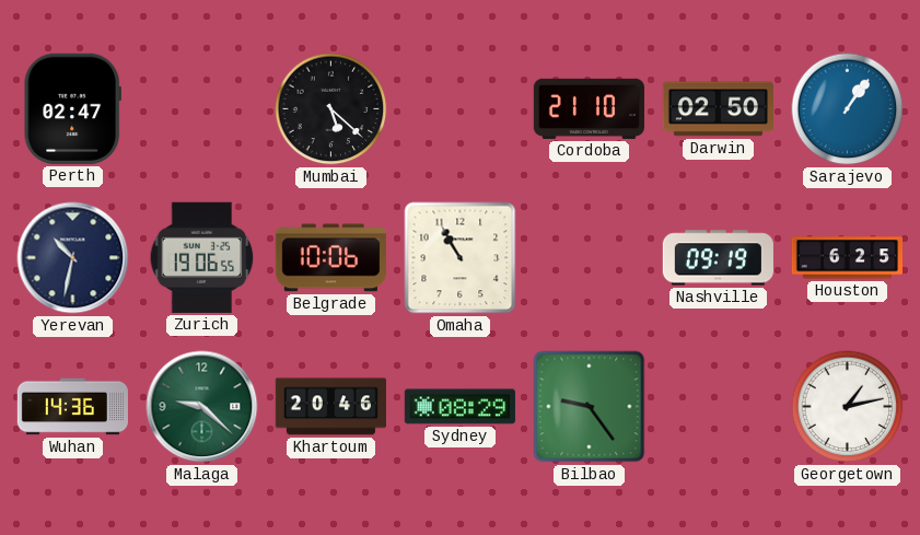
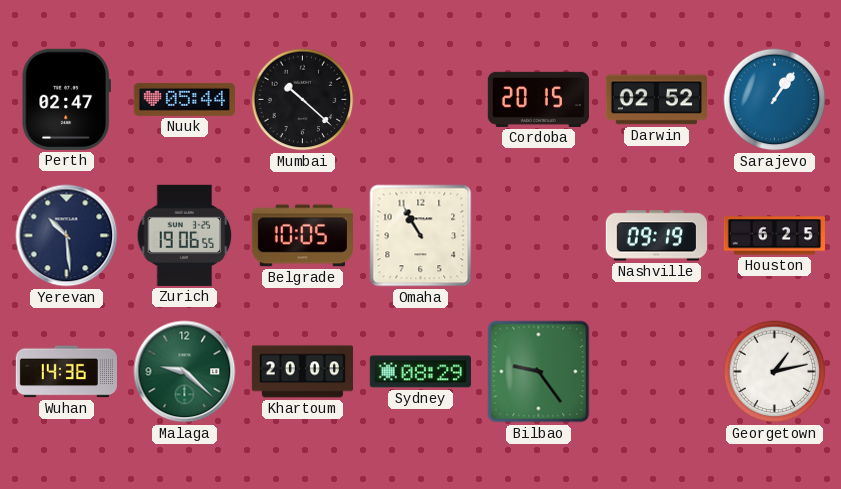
Nuuk: none -> 05:44
Mumbai: 5:22 -> 10:22
Cordoba: 21:10 -> 20:15
Darwin: 02:50 -> 02:52
Yerevan: 10:32 -> 10:29
Belgrade: 10:06 -> 10:05
Khartoum: 20:46 -> 20:00
